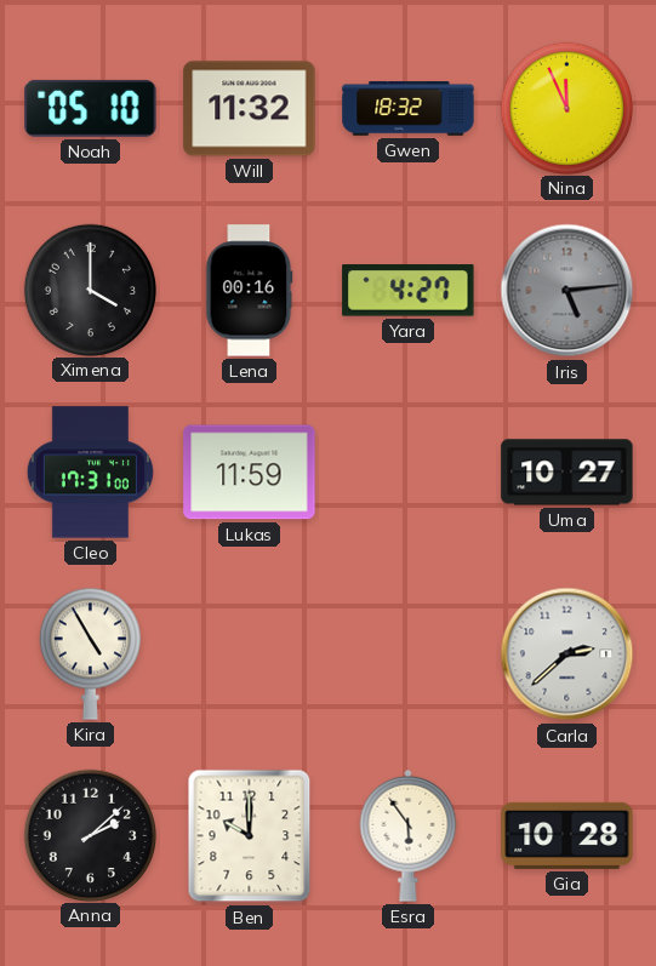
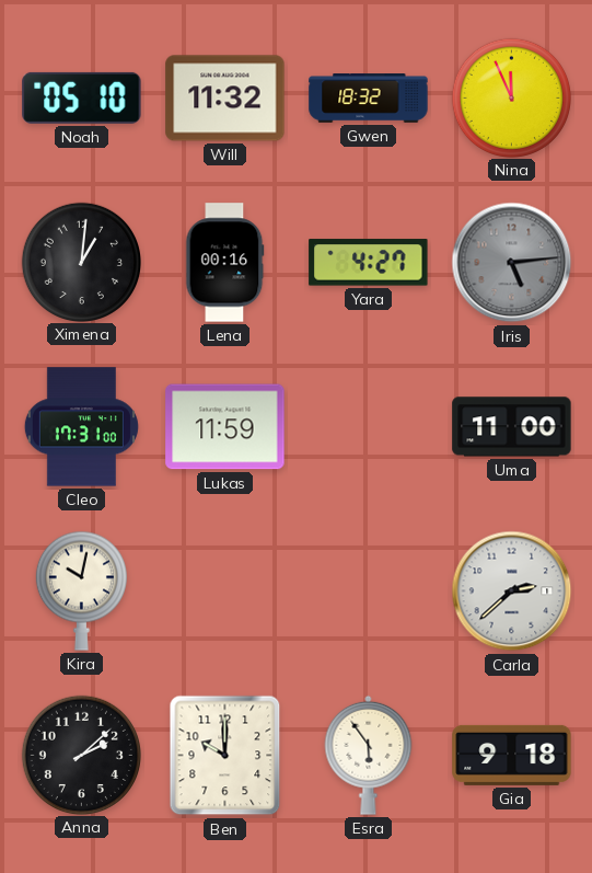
Ximena: 4:00 -> 1:01
Uma: 10:27 -> 11:00
Kira: 4:55 -> 10:02
Gia: 10:28 -> 9:18
